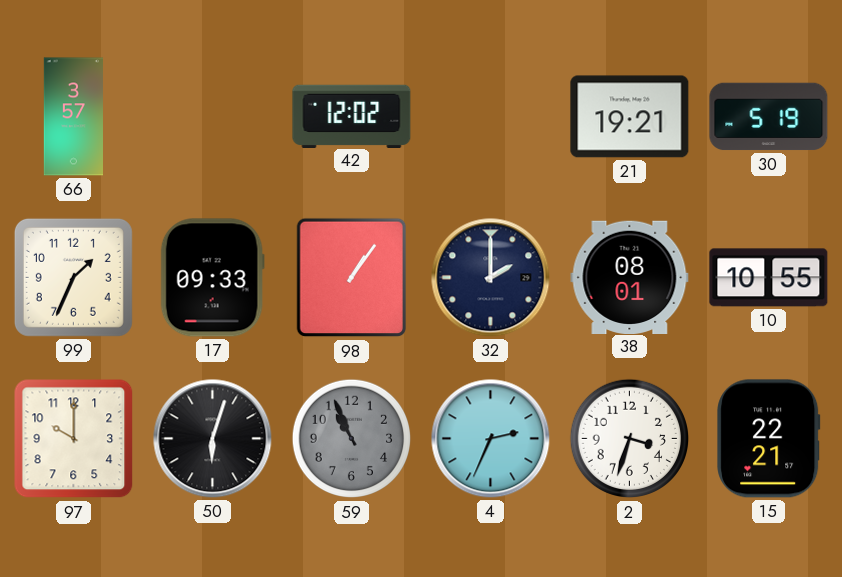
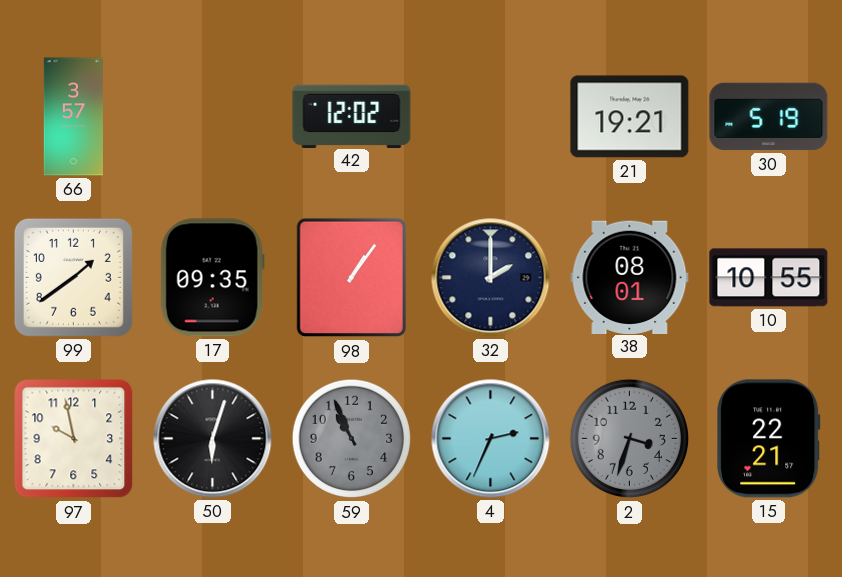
99: 1:34 -> 1:39
17: 09:33 -> 09:35
97: 10:00 -> 9:58
2 dial: white -> grey
